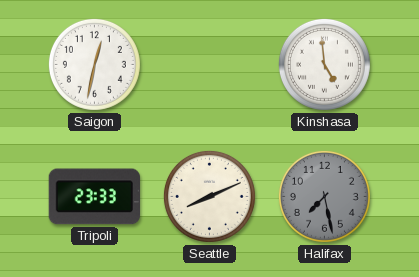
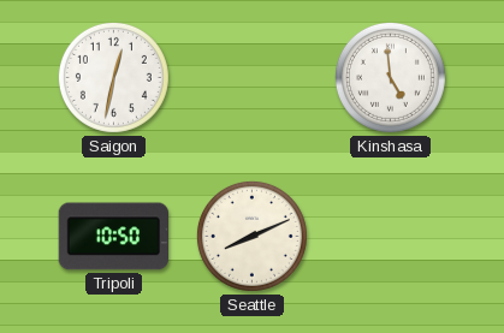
Tripoli: 23:33 -> 10:50
Halifax: 7:28 -> none
